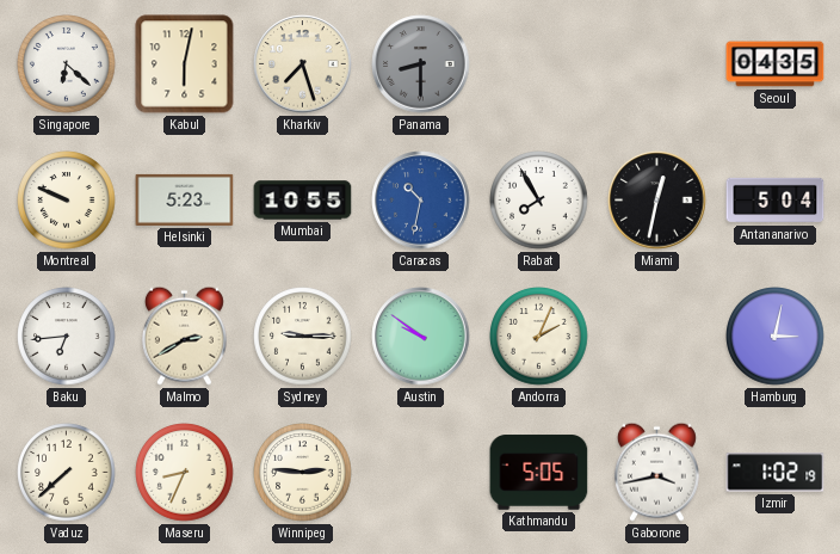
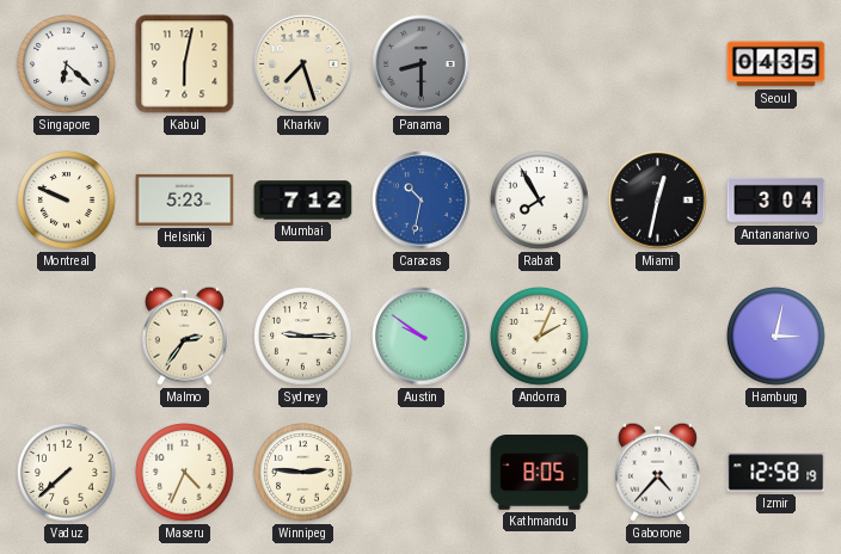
Mumbai: 10:55 -> 7:12
Antananarivo: 5:04 -> 3:04
Baku: 6:44 -> none
Malmo: 2:40 -> 2:36
Maseru: 8:34 -> 4:34
Kathmandu: 5:05 -> 8:05
Gaborone: 3:43 -> 4:37
Izmir: 1:02 -> 12:58
